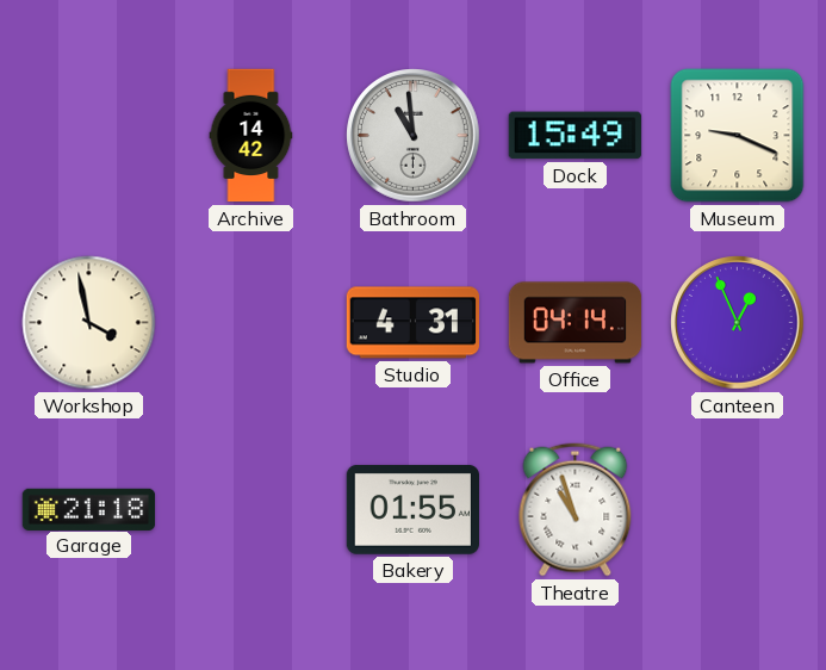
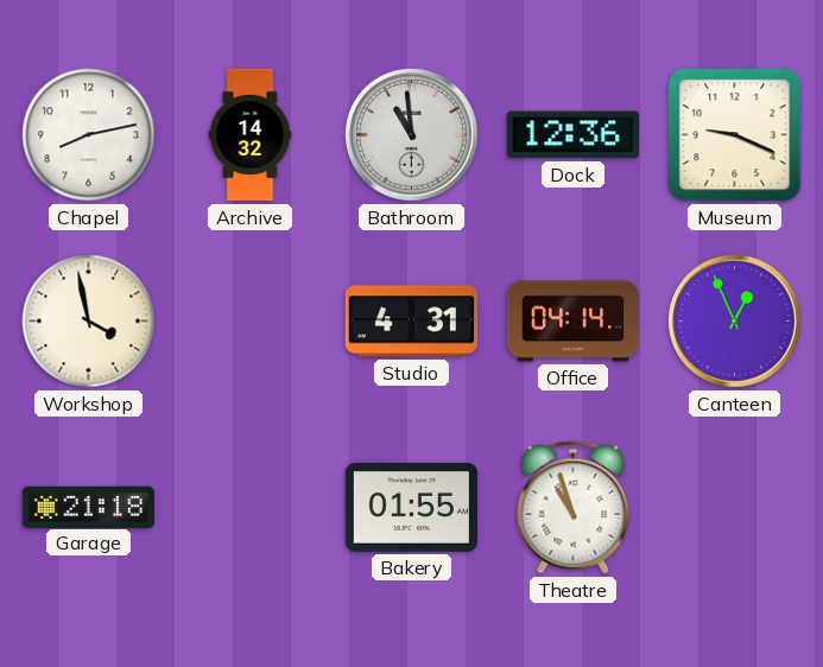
Chapel: none -> 8:13
Archive: 14:42 -> 14:32
Dock: 15:49 -> 12:36
